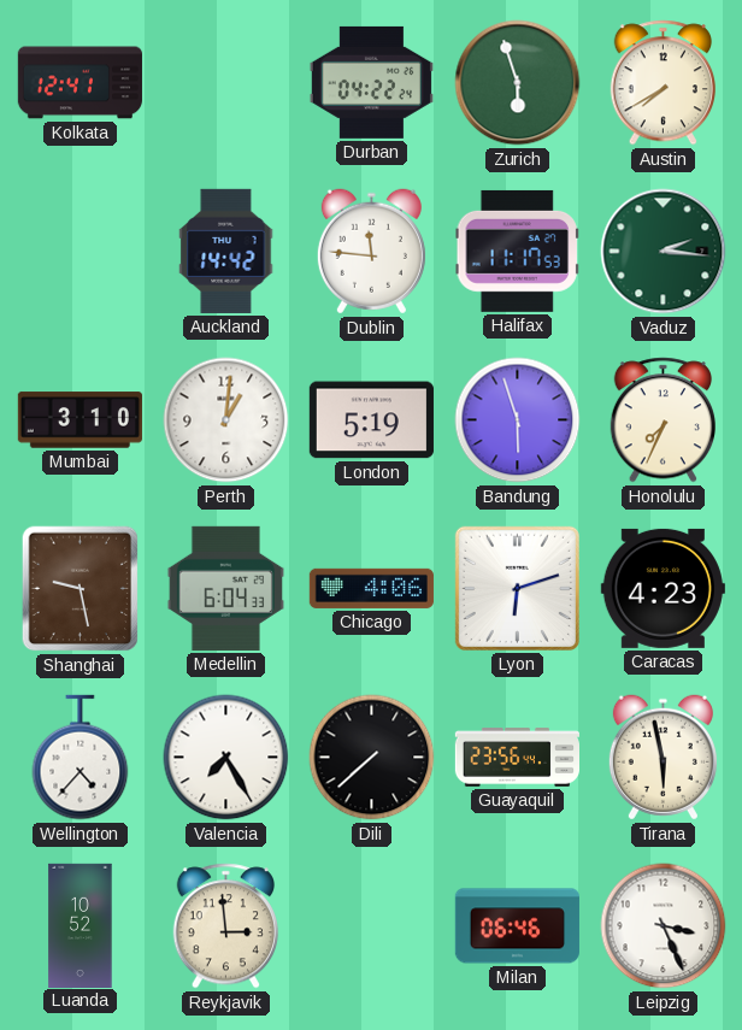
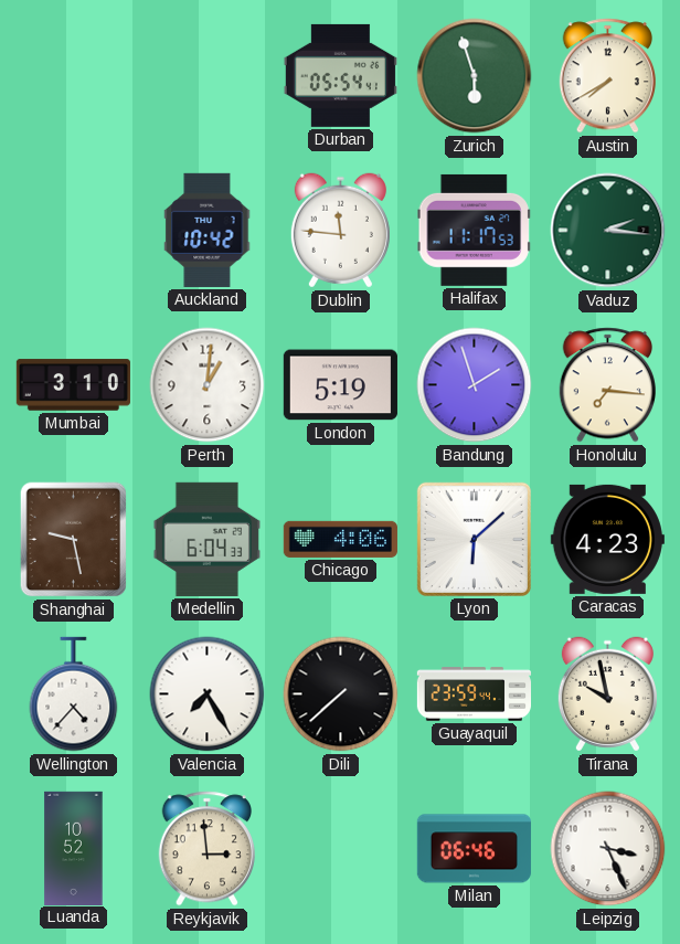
Kolkata: 12:41 -> none
Durban: 04:22 -> 05:54
Auckland: 14:42 -> 10:42
Bandung: 5:57 -> 1:57
Honolulu: 7:34 -> 7:16
Lyon: 6:12 -> 6:08
Guayaquil: 23:56 -> 23:59
Tirana: 5:58 -> 9:58
